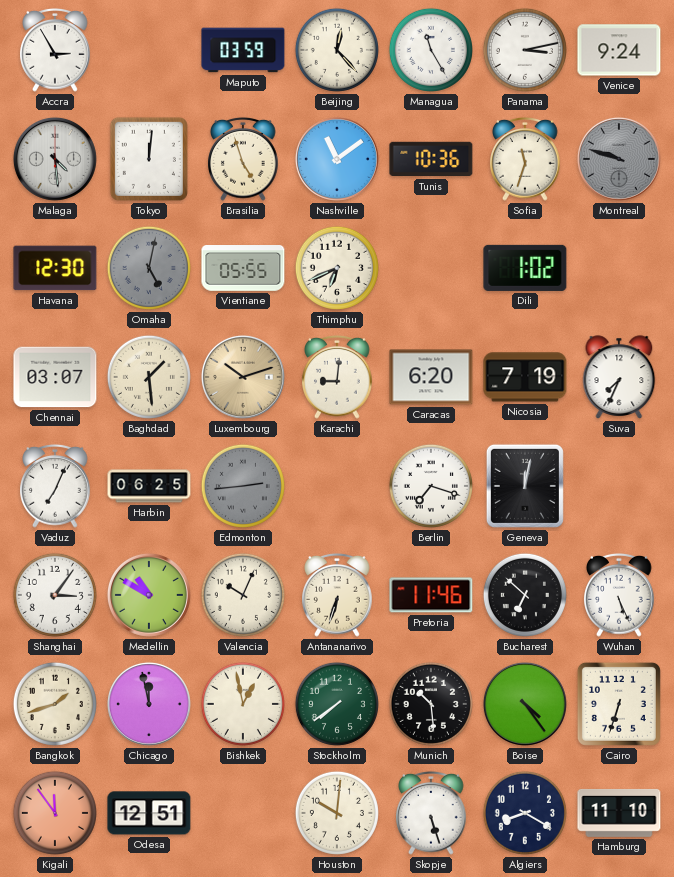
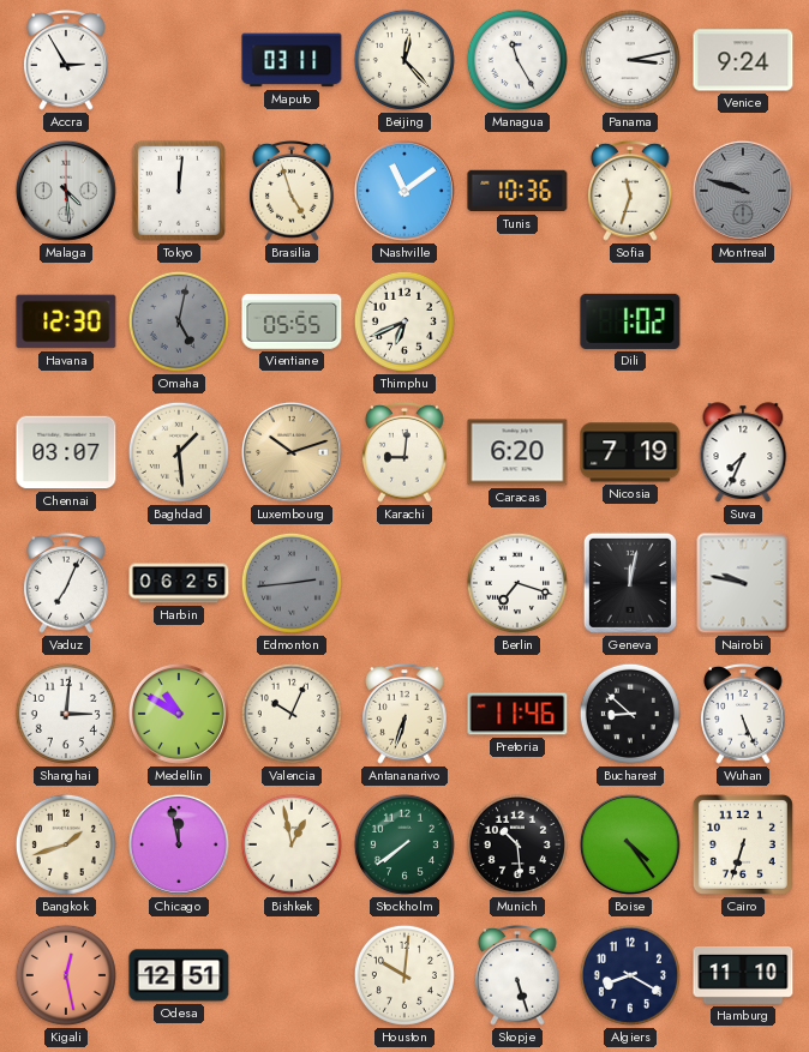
Maputo: 03:59 -> 03:11
Nairobi: none -> 9:47
Shanghai: 3:06 -> 3:01
Bucharest: 6:52 -> 8:52
Kigali: 11:54 -> 12:28
